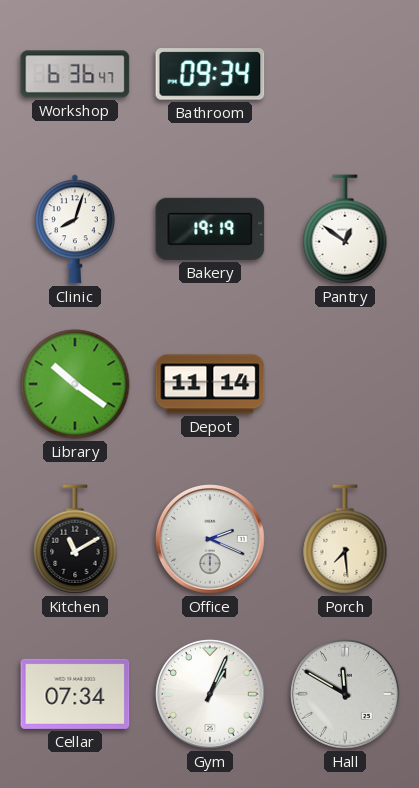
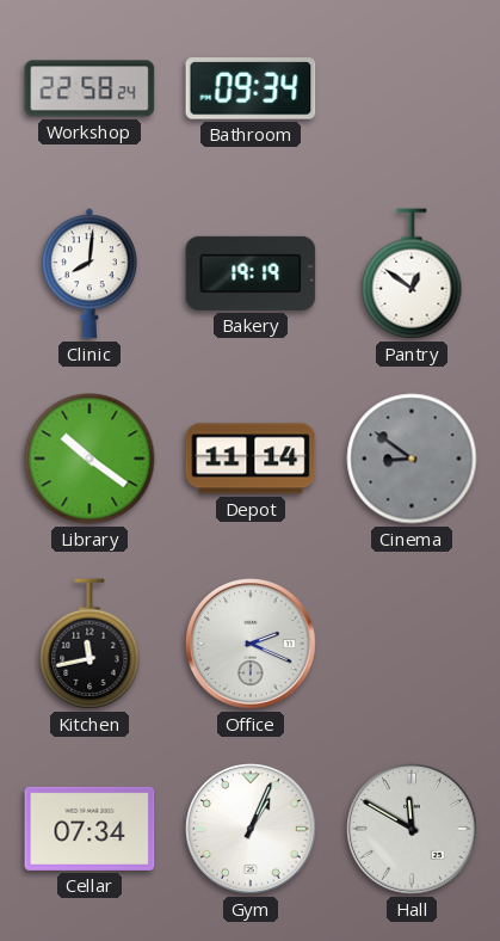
Workshop: 6:36 -> 22:58
Clinic: 8:03 -> 8:01
Cinema: none -> 8:51
Kitchen: 11:10 -> 11:43
Porch: 7:29 -> none
